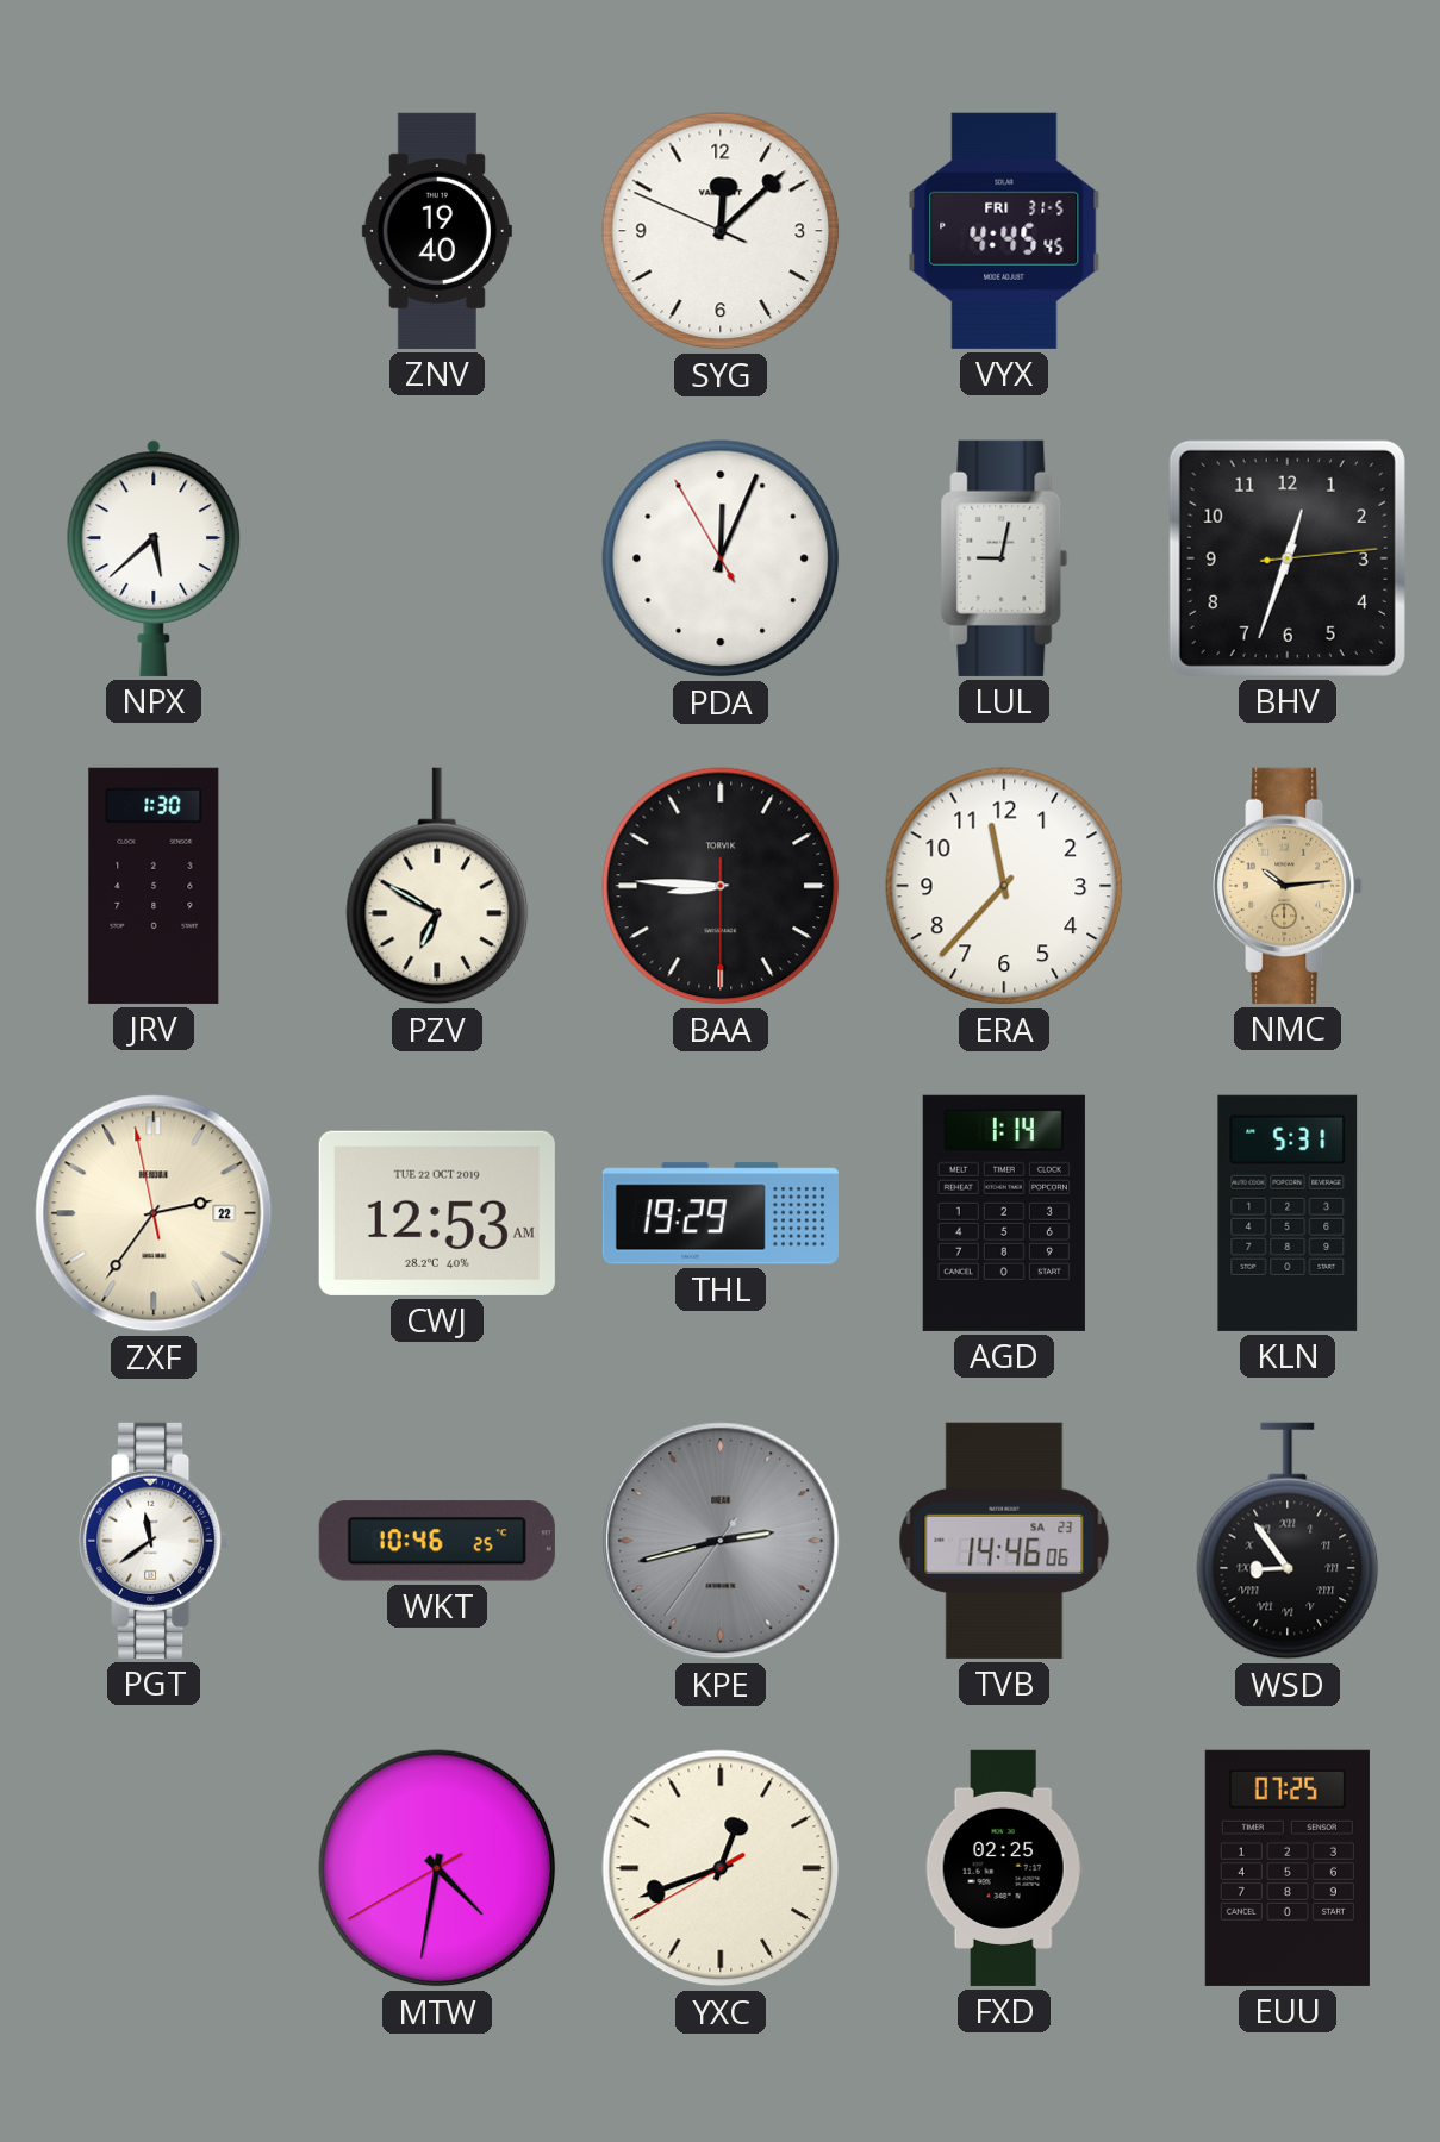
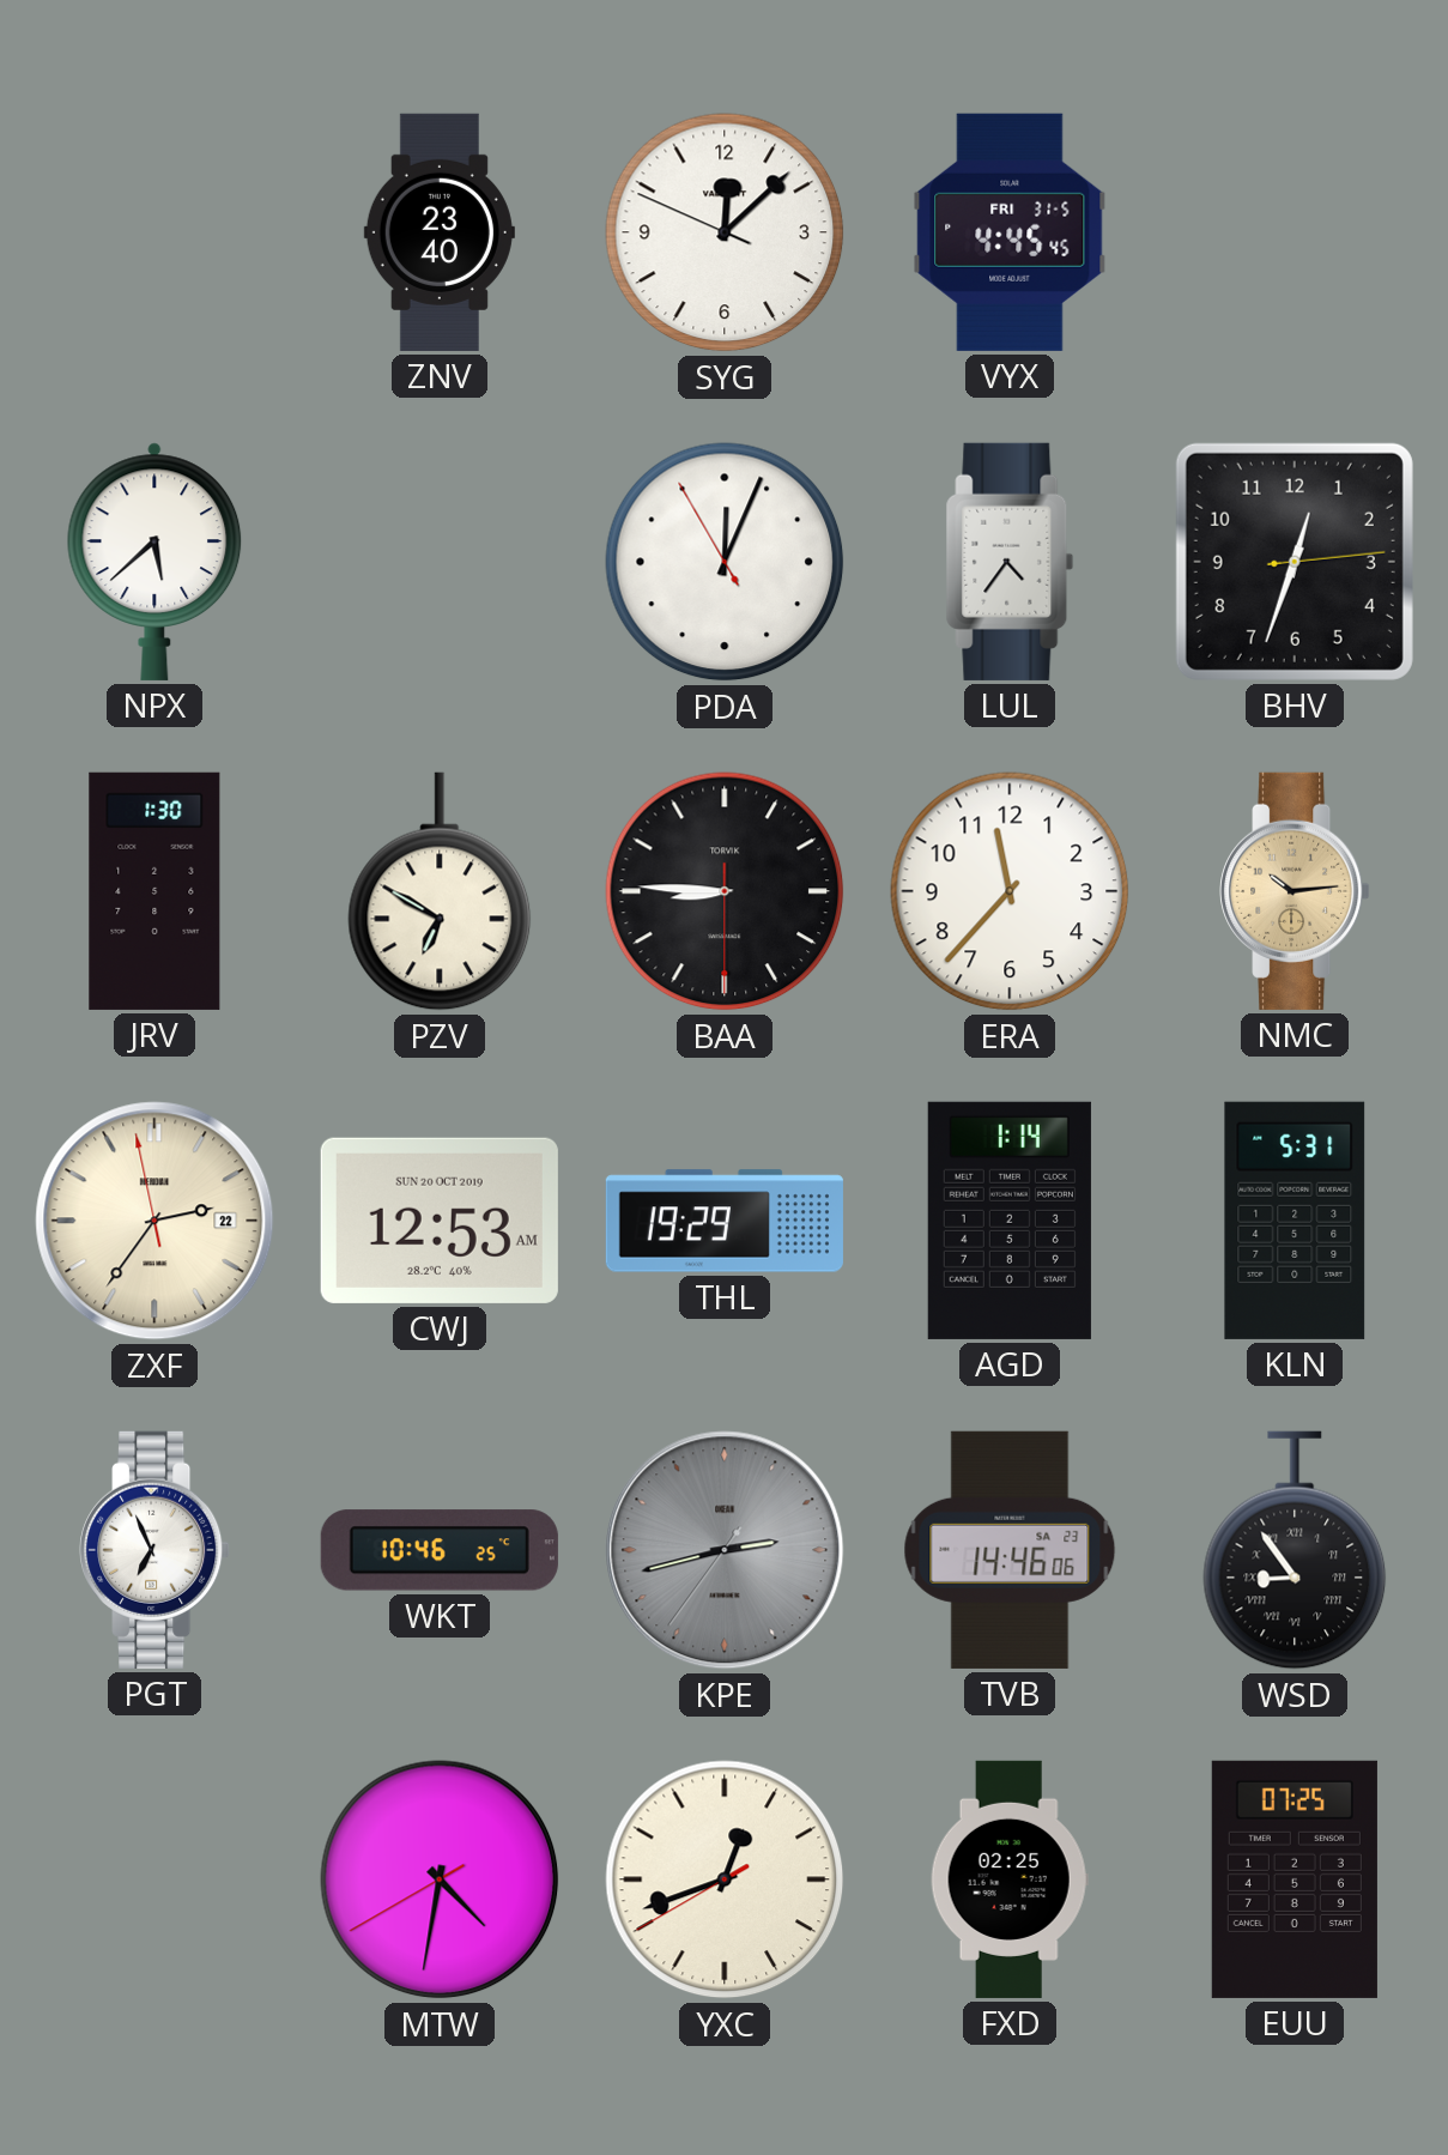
ZNV: 19:40 -> 23:40
LUL: 9:02 -> 4:36
CWJ date: TUE 22 OCT 2019 -> SUN 20 OCT 2019
PGT: 11:39 -> 6:56
